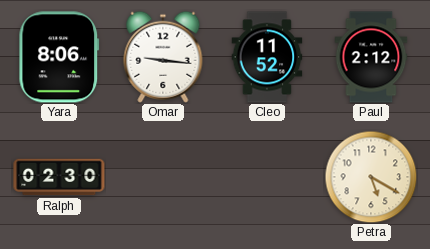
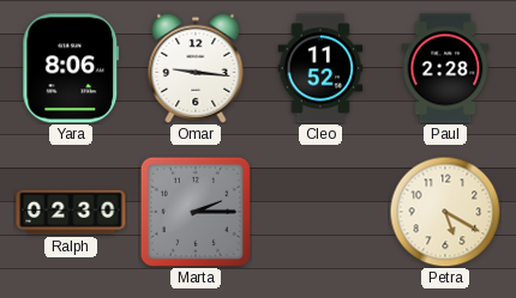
Paul: 2:12 -> 2:28
Marta: none -> 2:15
